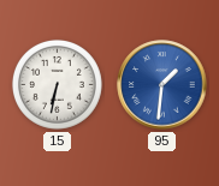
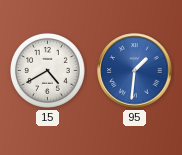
15: 6:32 -> 4:40
